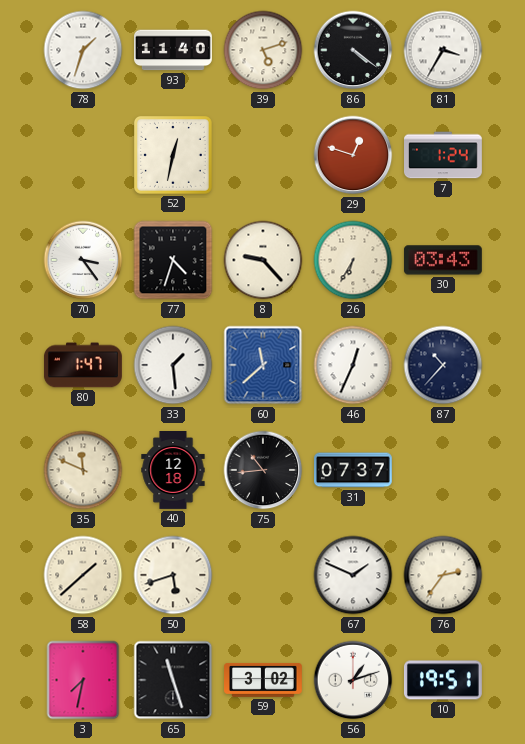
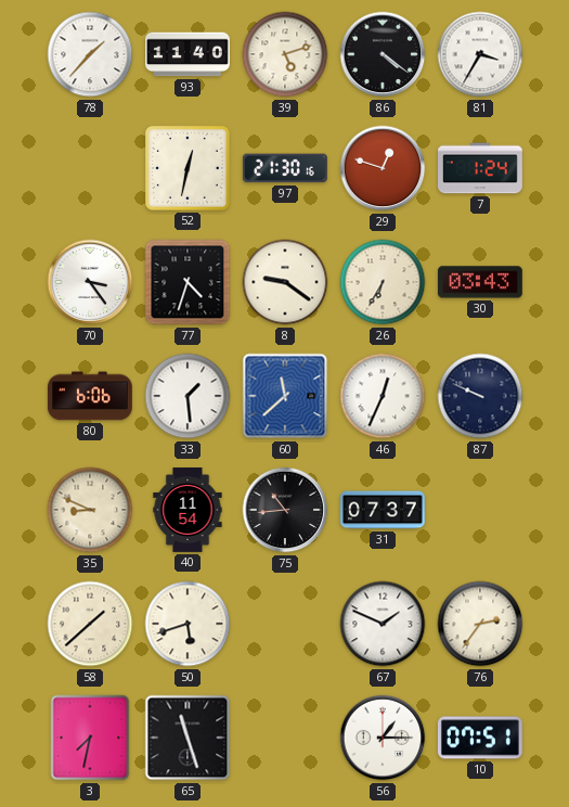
78: 1:33 -> 1:37
97: none -> 21:30
8: 9:23 -> 9:21
80: 1:47 -> 6:06
87: 10:37 -> 9:49
35: 11:49 -> 8:49
40: 12:18 -> 11:54
59: 3:02 -> none
56: 1:12 -> 1:15
10: 19:51 -> 07:51
